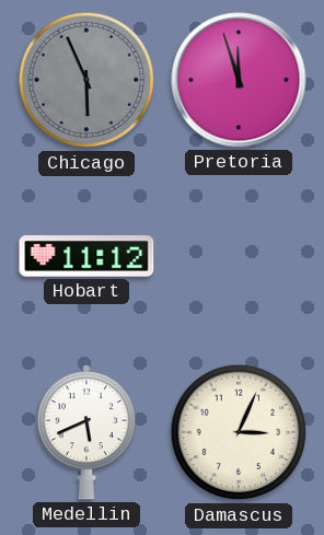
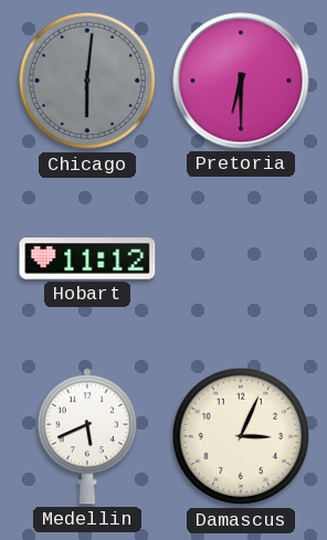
Chicago: 5:56 -> 6:01
Pretoria: 11:57 -> 6:30
